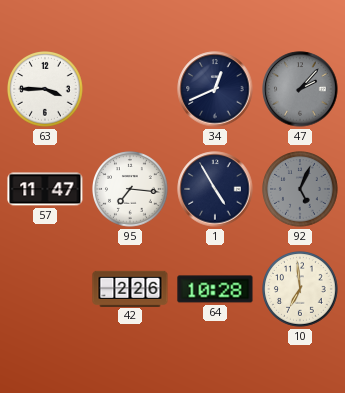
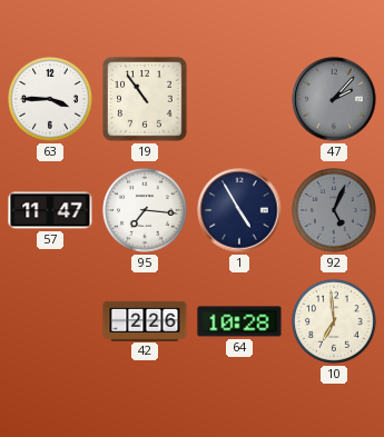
19: none -> 10:54
34: 12:41 -> none
